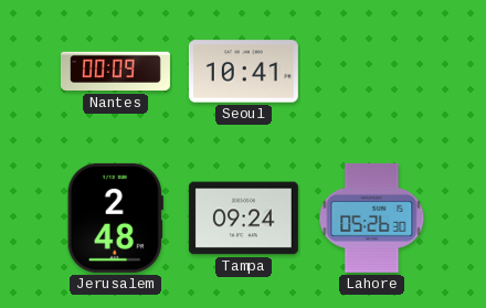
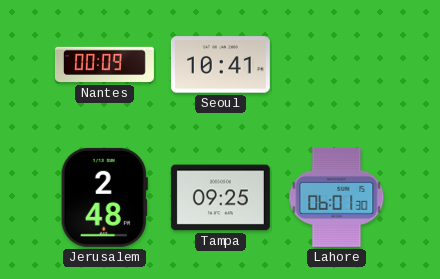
Tampa: 09:24 -> 09:25
Lahore: 05:26 -> 06:01
